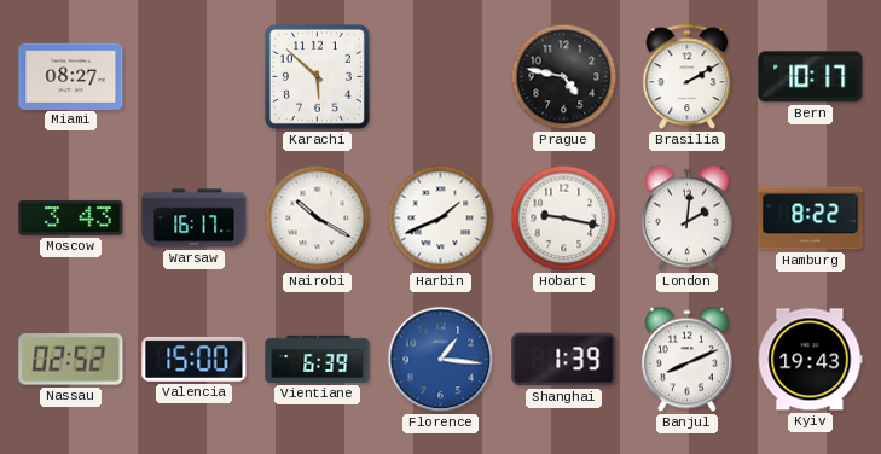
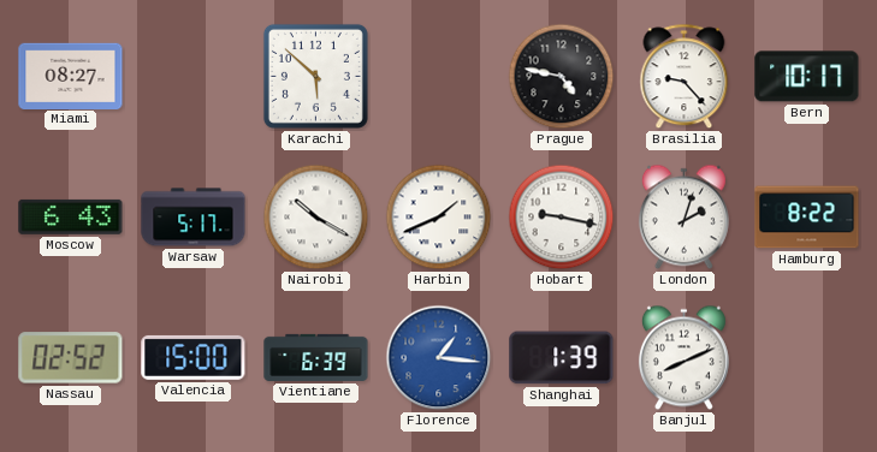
Brasilia: 2:10 -> 9:23
Moscow: 3:43 -> 6:43
Warsaw: 16:17 -> 5:17
London: 2:01 -> 2:03
Kyiv: 19:43 -> none
